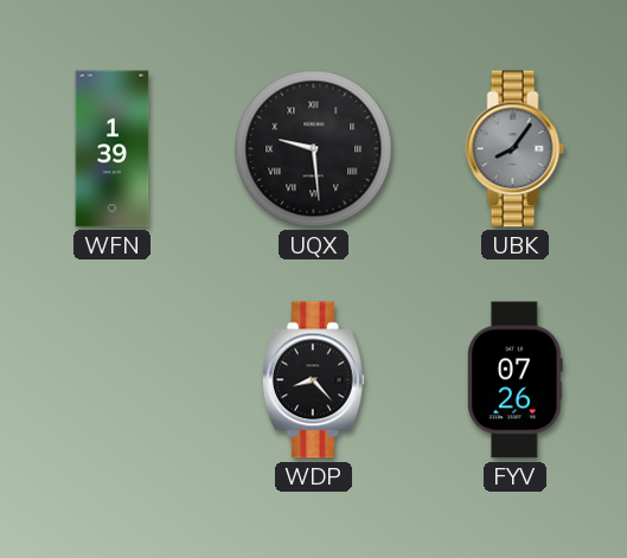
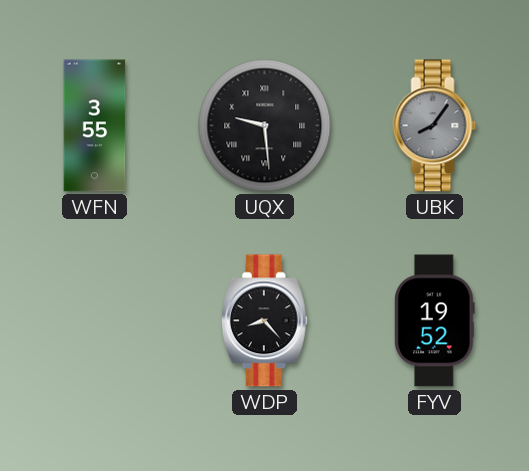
WFN: 1:39 -> 3:55
FYV: 07:26 -> 19:52
